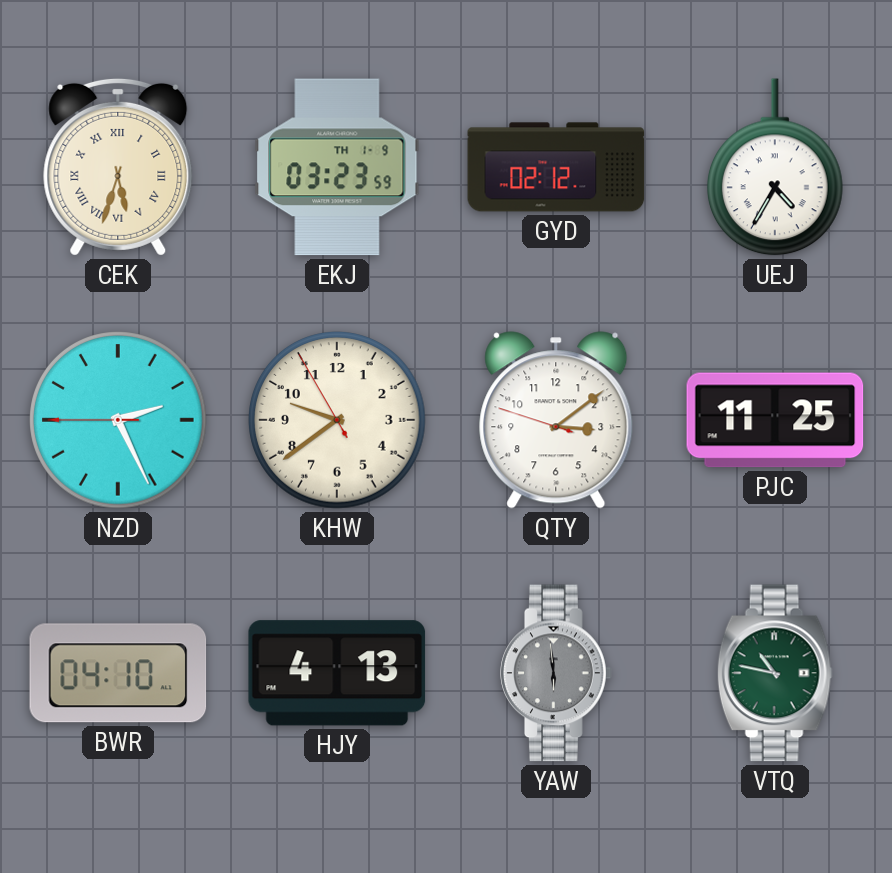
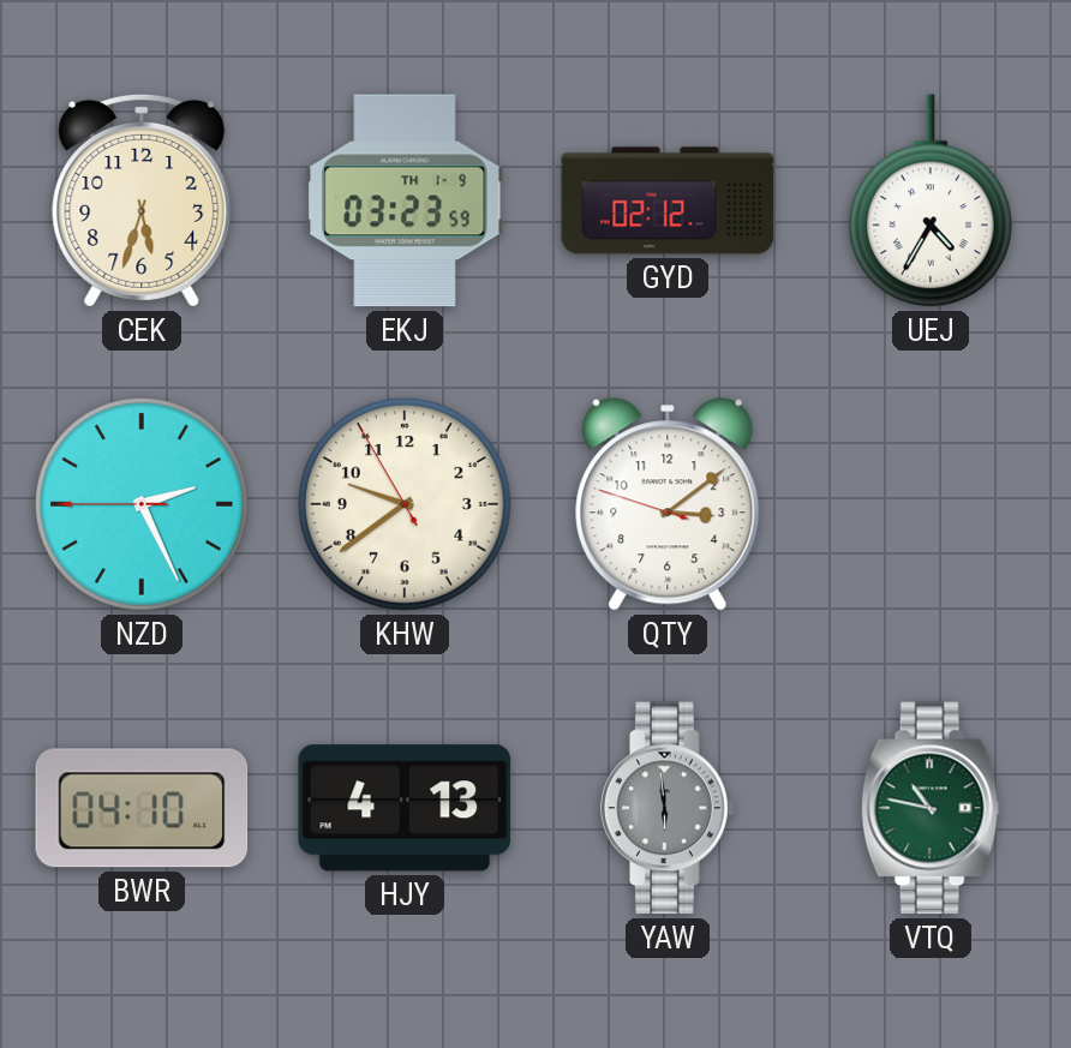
CEK numerals: Roman -> Arabic
PJC: 11:25 -> none
